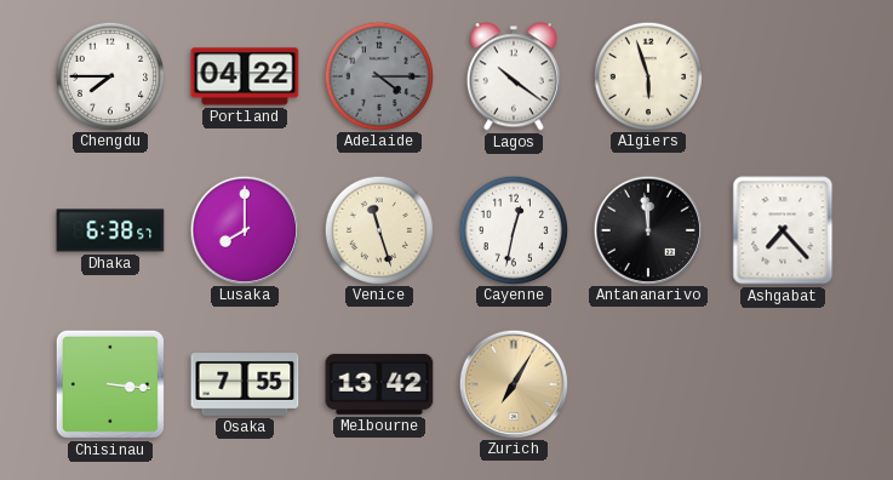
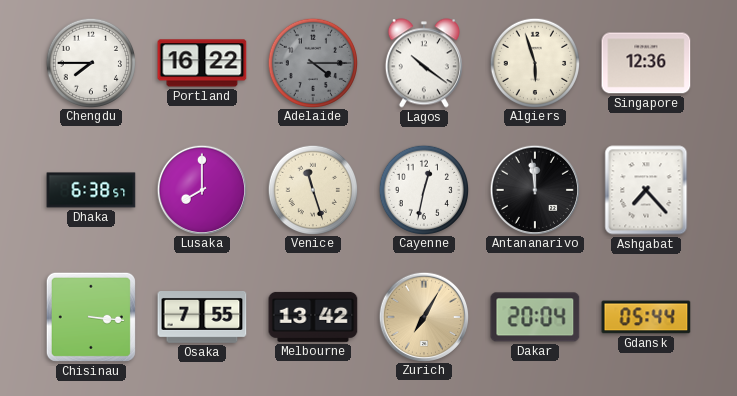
Portland: 04:22 -> 16:22
Singapore: none -> 12:36
Dakar: none -> 20:04
Gdansk: none -> 05:44
